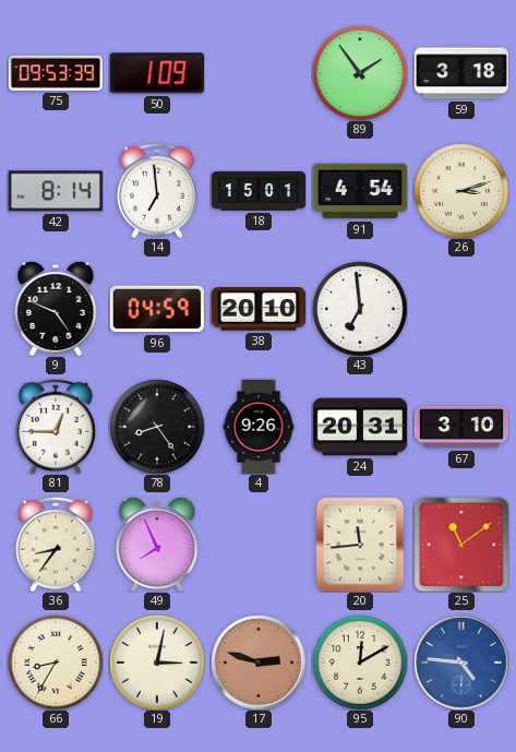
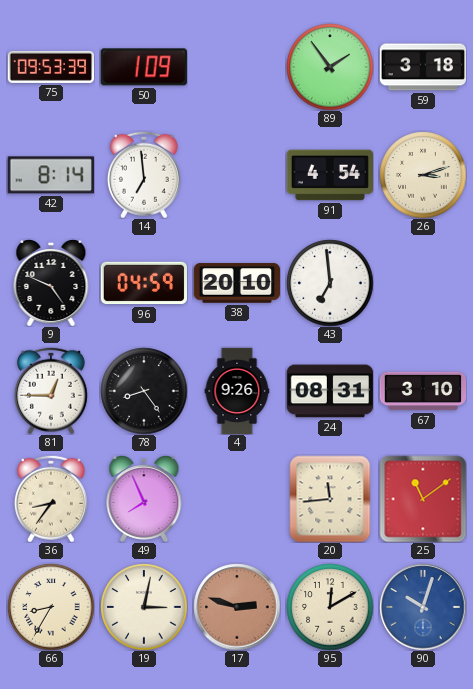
18: 15:01 -> none
24: 20:31 -> 08:31
90: 4:46 -> 10:03
